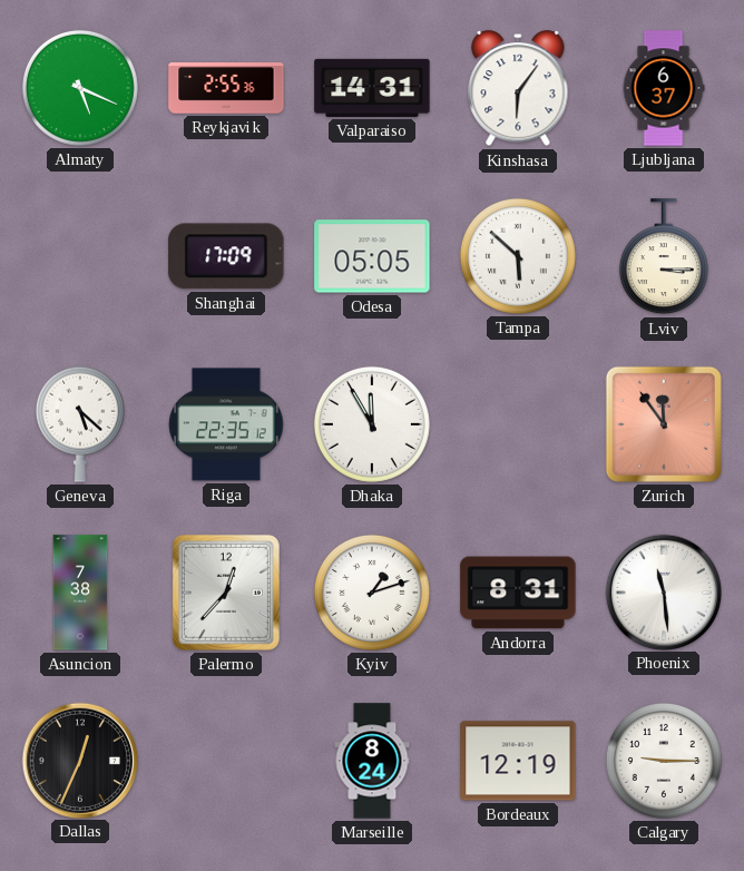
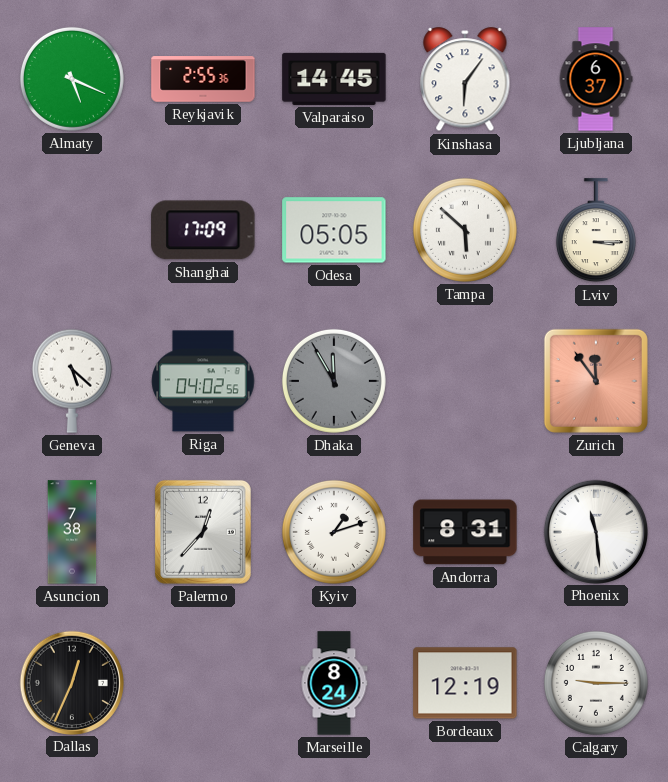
Valparaiso: 14:31 -> 14:45
Riga: 22:35 -> 04:02
Dhaka dial: white -> grey
